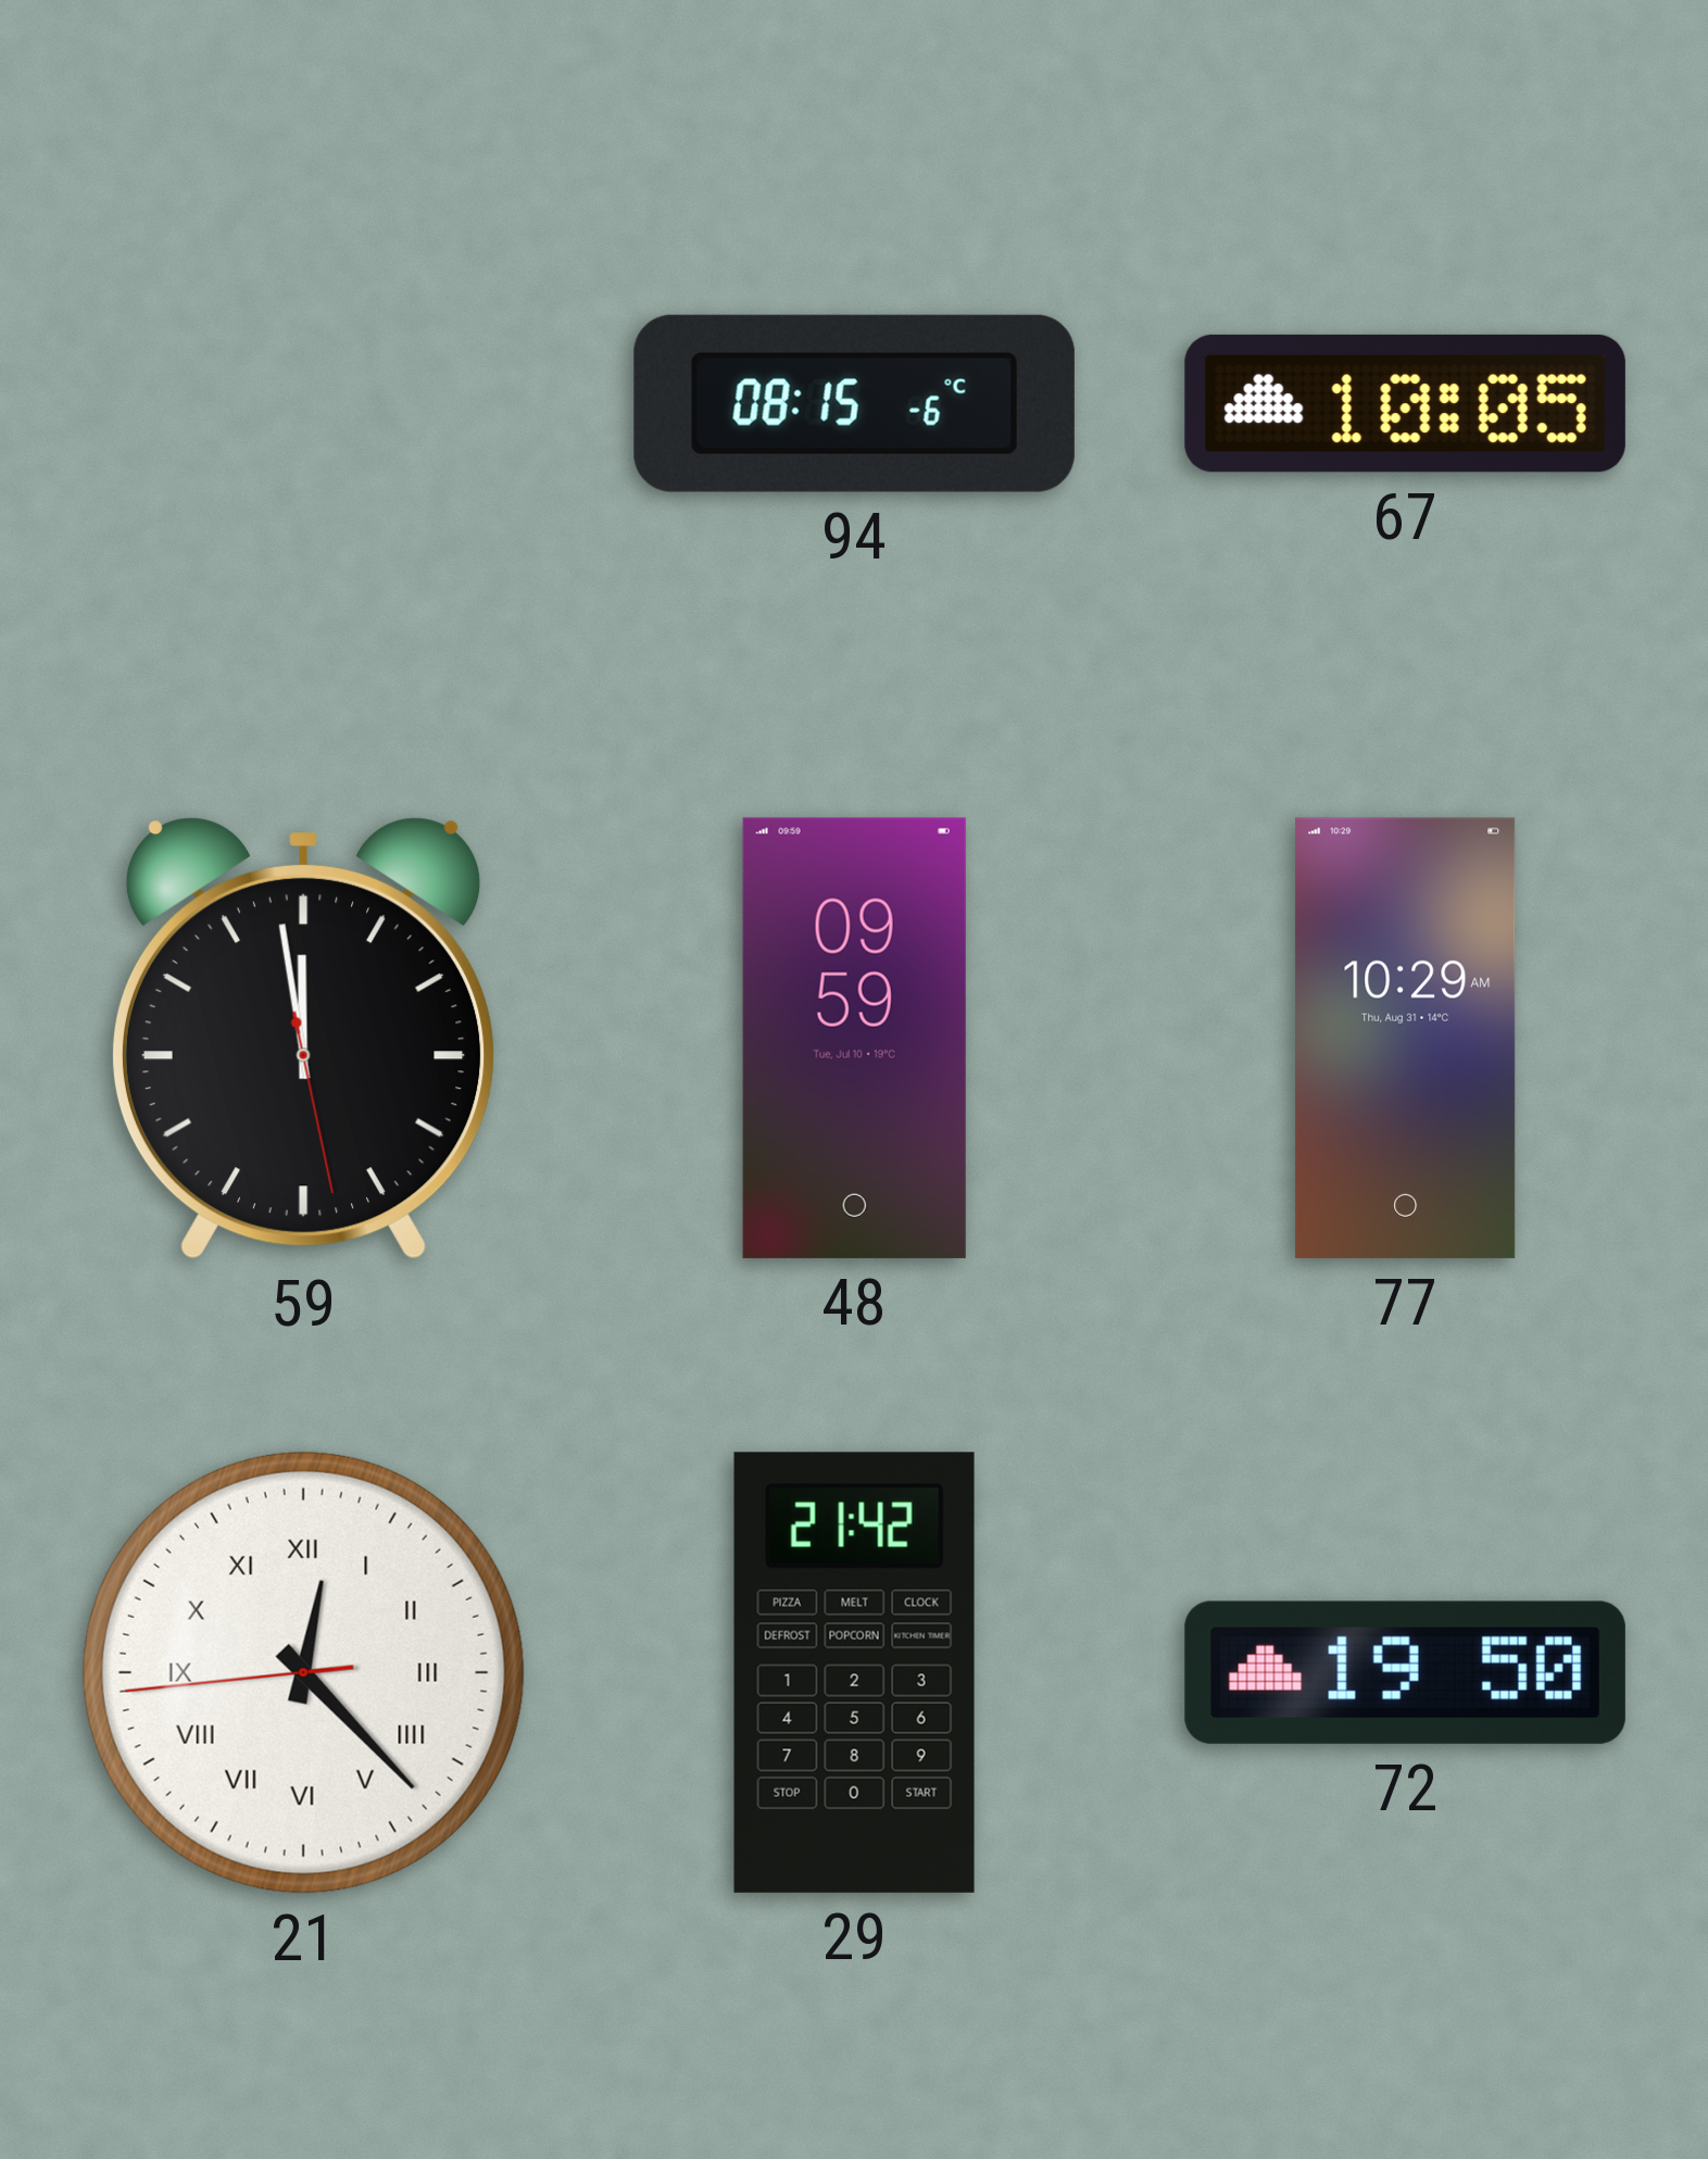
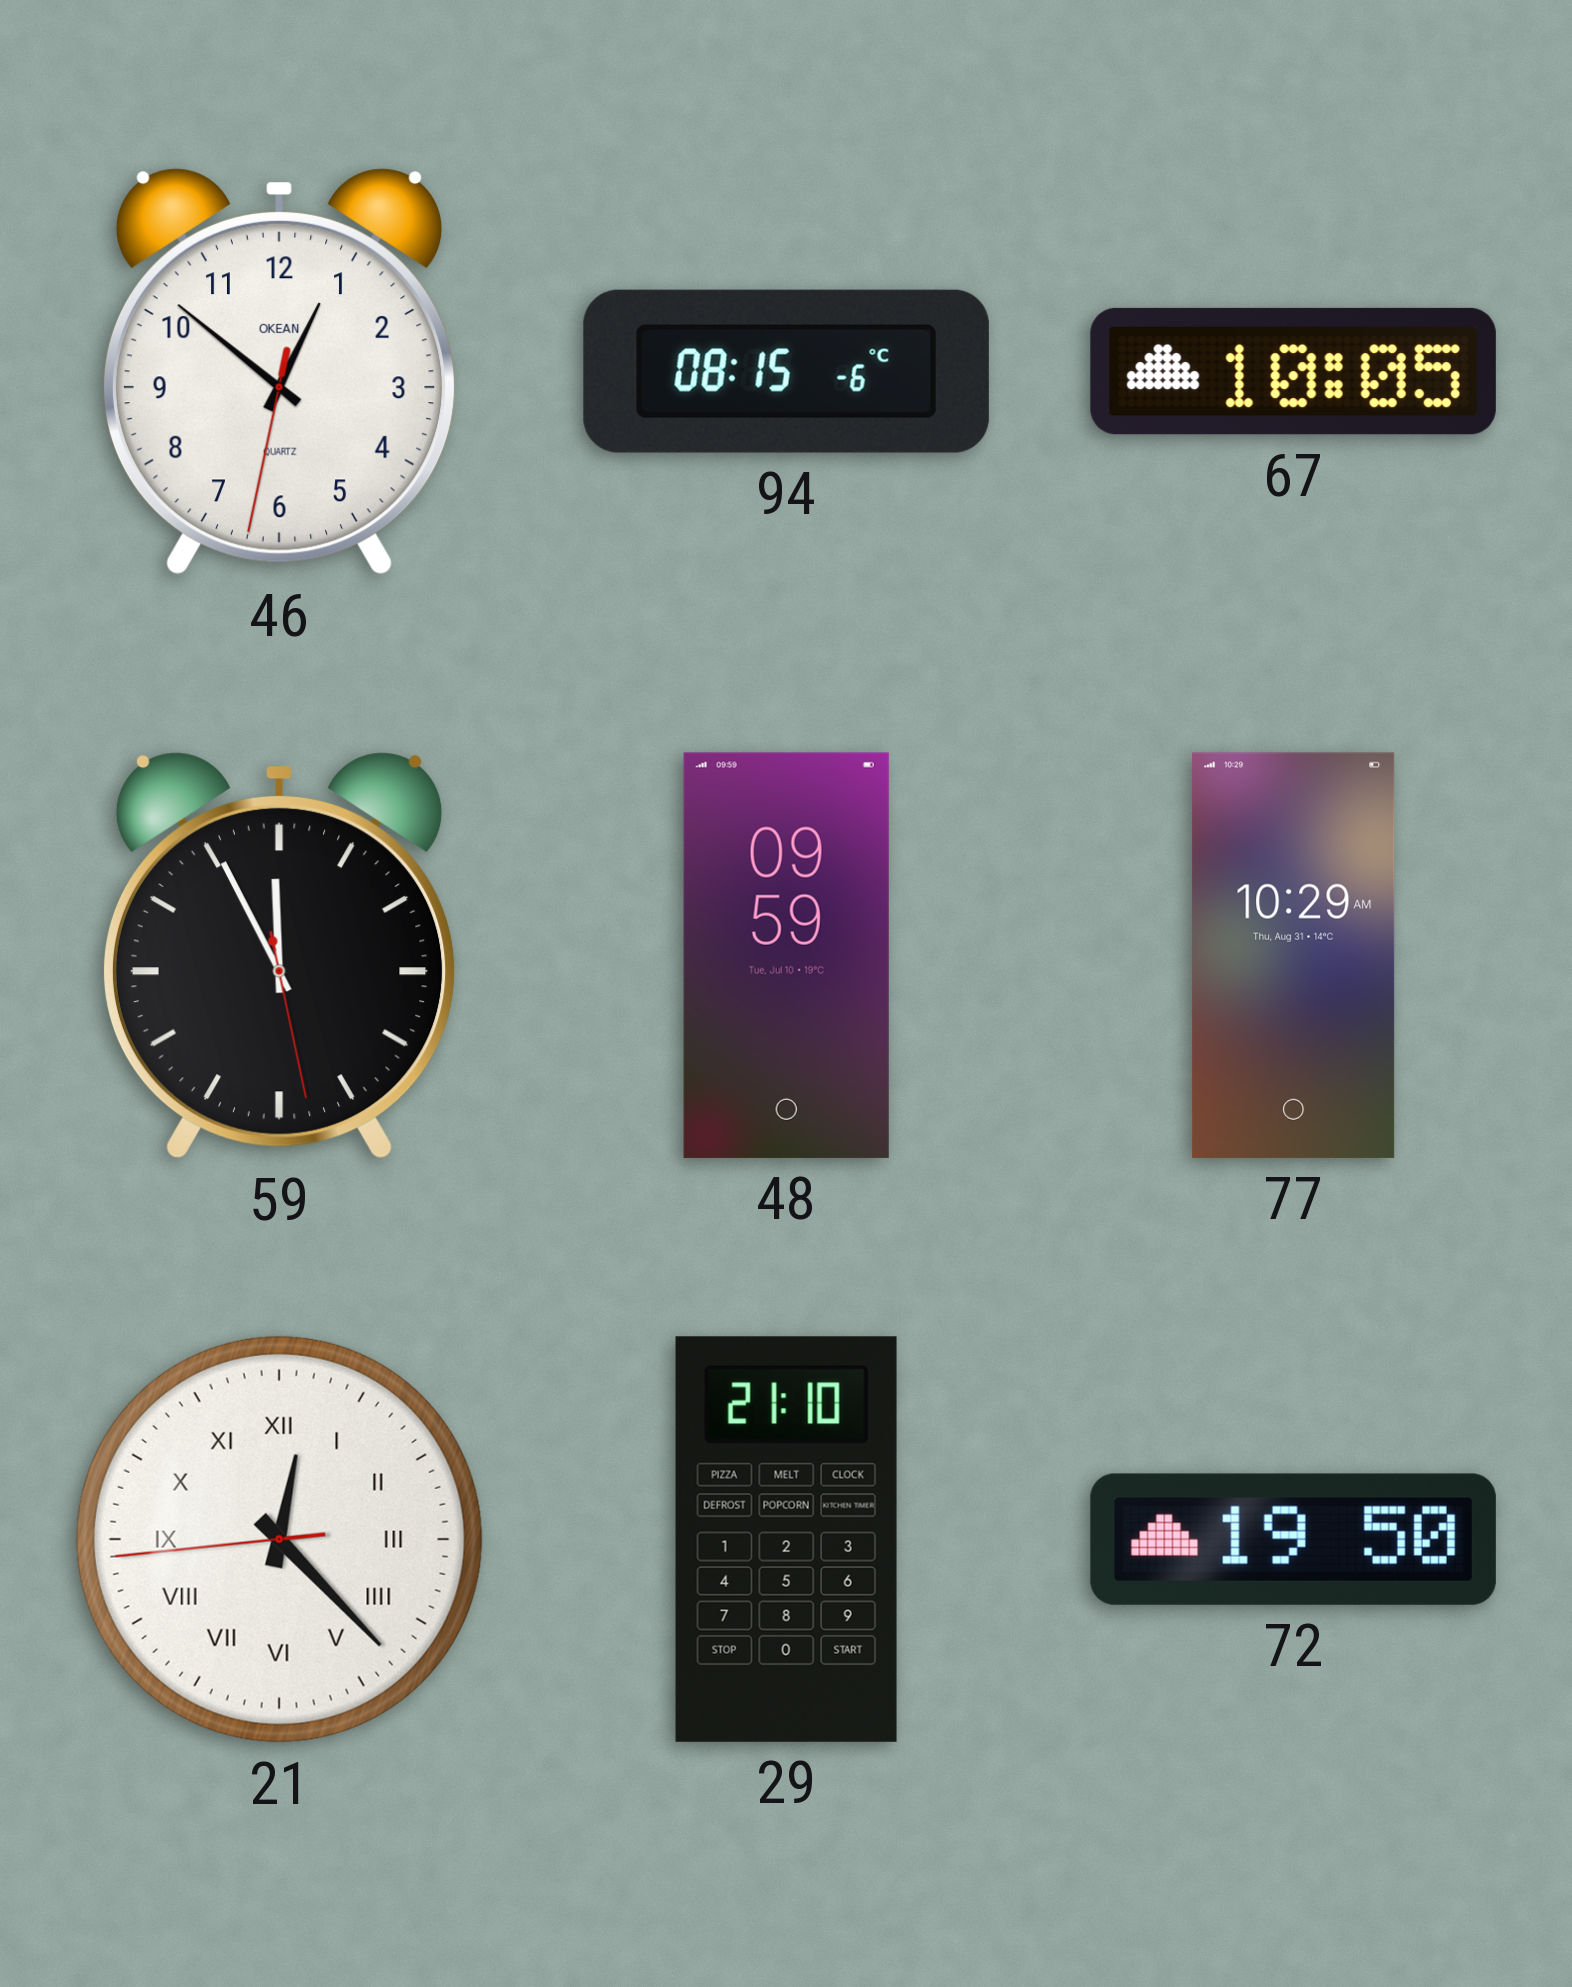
46: none -> 12:51
59: 11:58 -> 11:55
29: 21:42 -> 21:10
